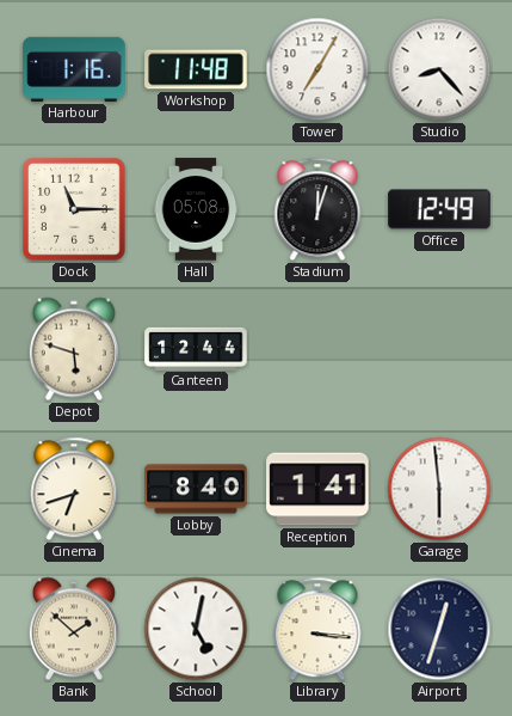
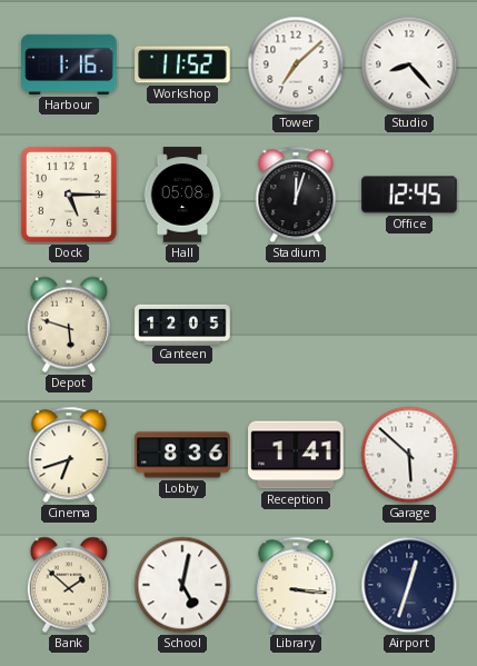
Workshop: 11:48 -> 11:52
Tower: 7:05 -> 7:08
Dock: 11:15 -> 5:15
Office: 12:49 -> 12:45
Canteen: 12:44 -> 12:05
Lobby: 8:40 -> 8:36
Garage: 5:59 -> 5:52
